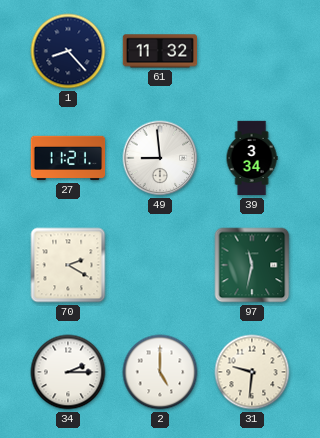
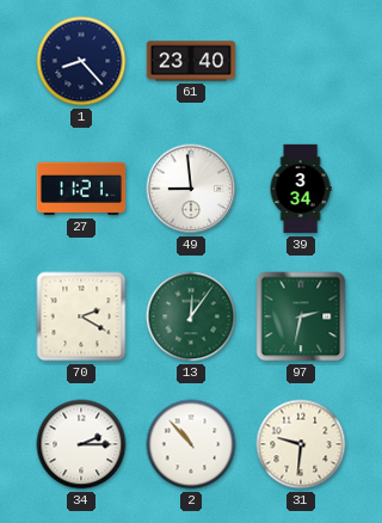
61: 11:32 -> 23:40
13: none -> 12:06
97: 11:32 -> 2:32
2: 5:00 -> 10:53
